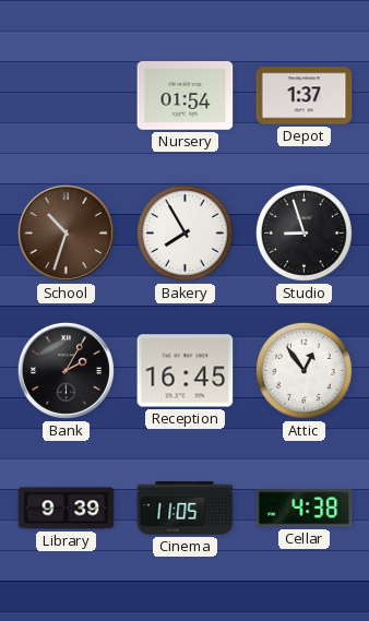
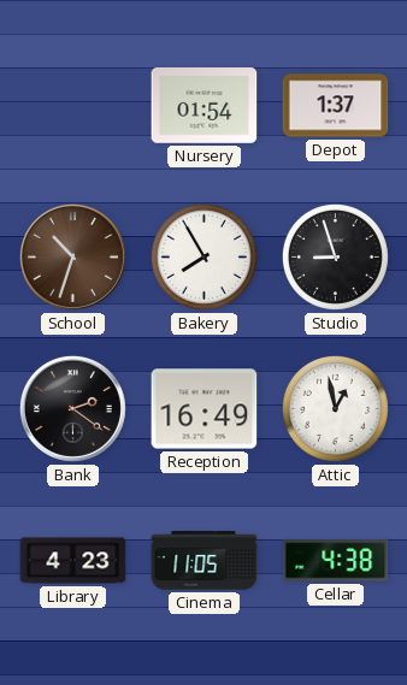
Bank: 2:05 -> 2:21
Reception: 16:45 -> 16:49
Attic: 12:54 -> 12:58
Library: 9:39 -> 4:23
